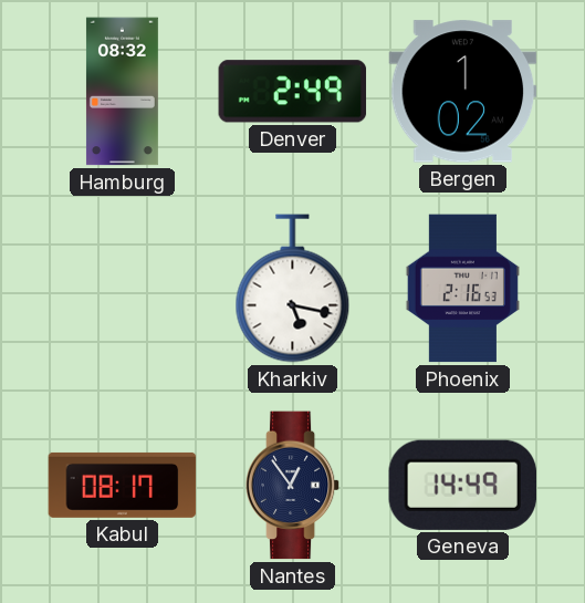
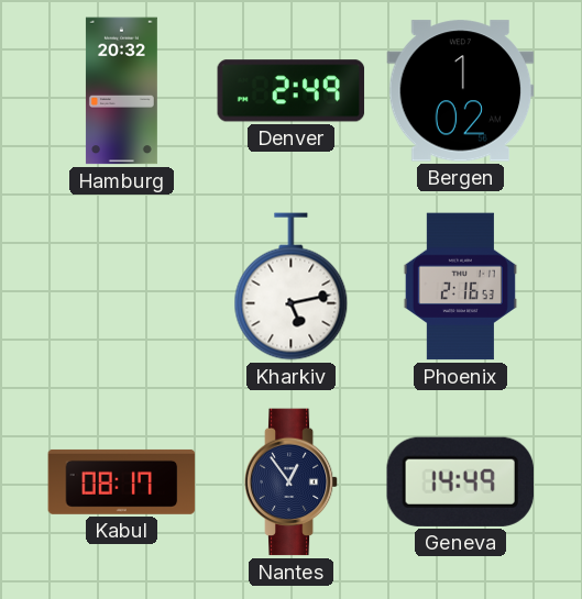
Hamburg: 08:32 -> 20:32
Kharkiv: 5:17 -> 5:13
